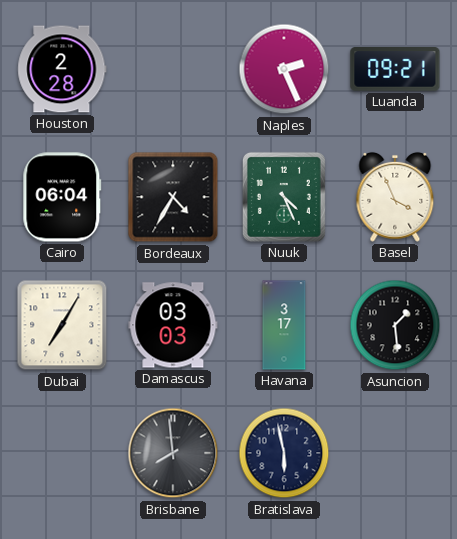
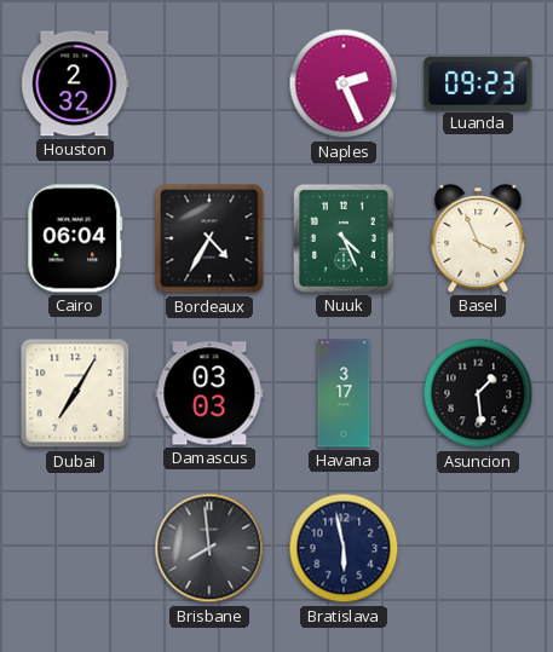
Houston: 2:28 -> 2:32
Luanda: 09:21 -> 09:23
